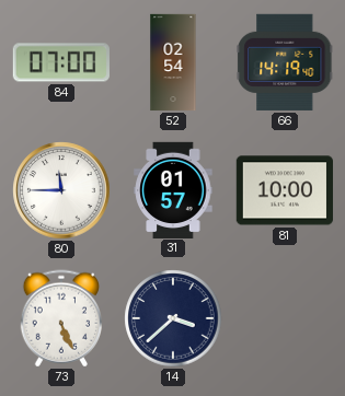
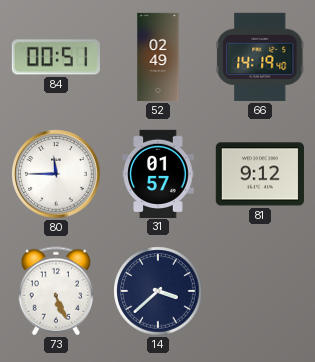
84: 07:00 -> 00:51
52: 02:54 -> 02:49
81: 10:00 -> 9:12
